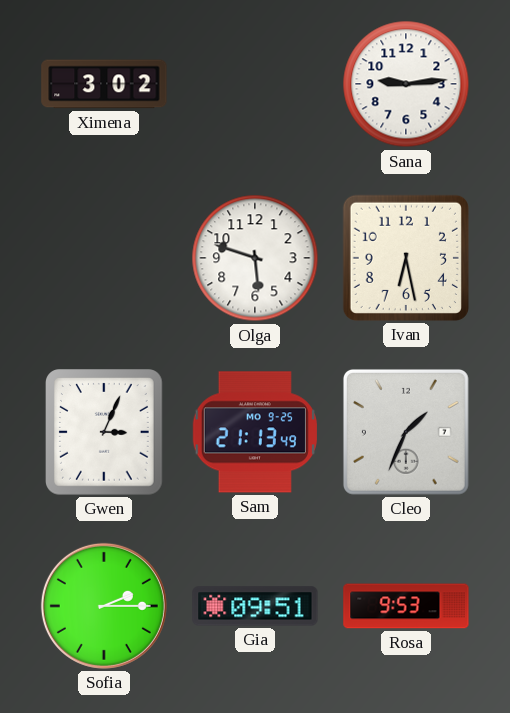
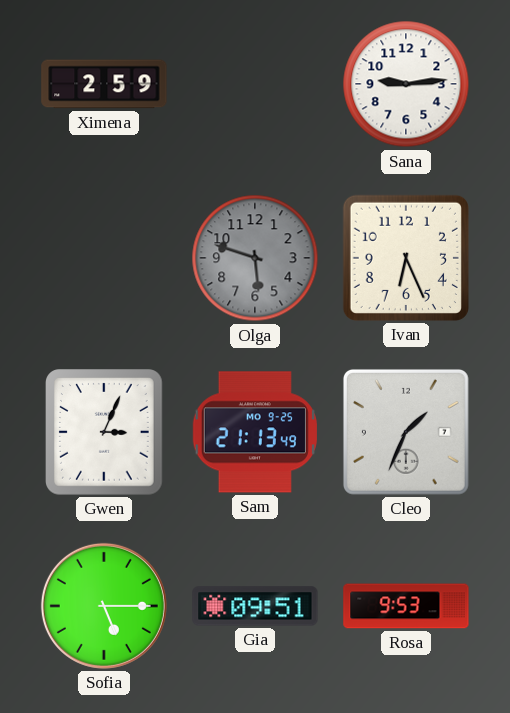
Ximena: 3:02 -> 2:59
Olga dial: white -> grey
Ivan: 6:28 -> 6:26
Sofia: 2:15 -> 5:15
